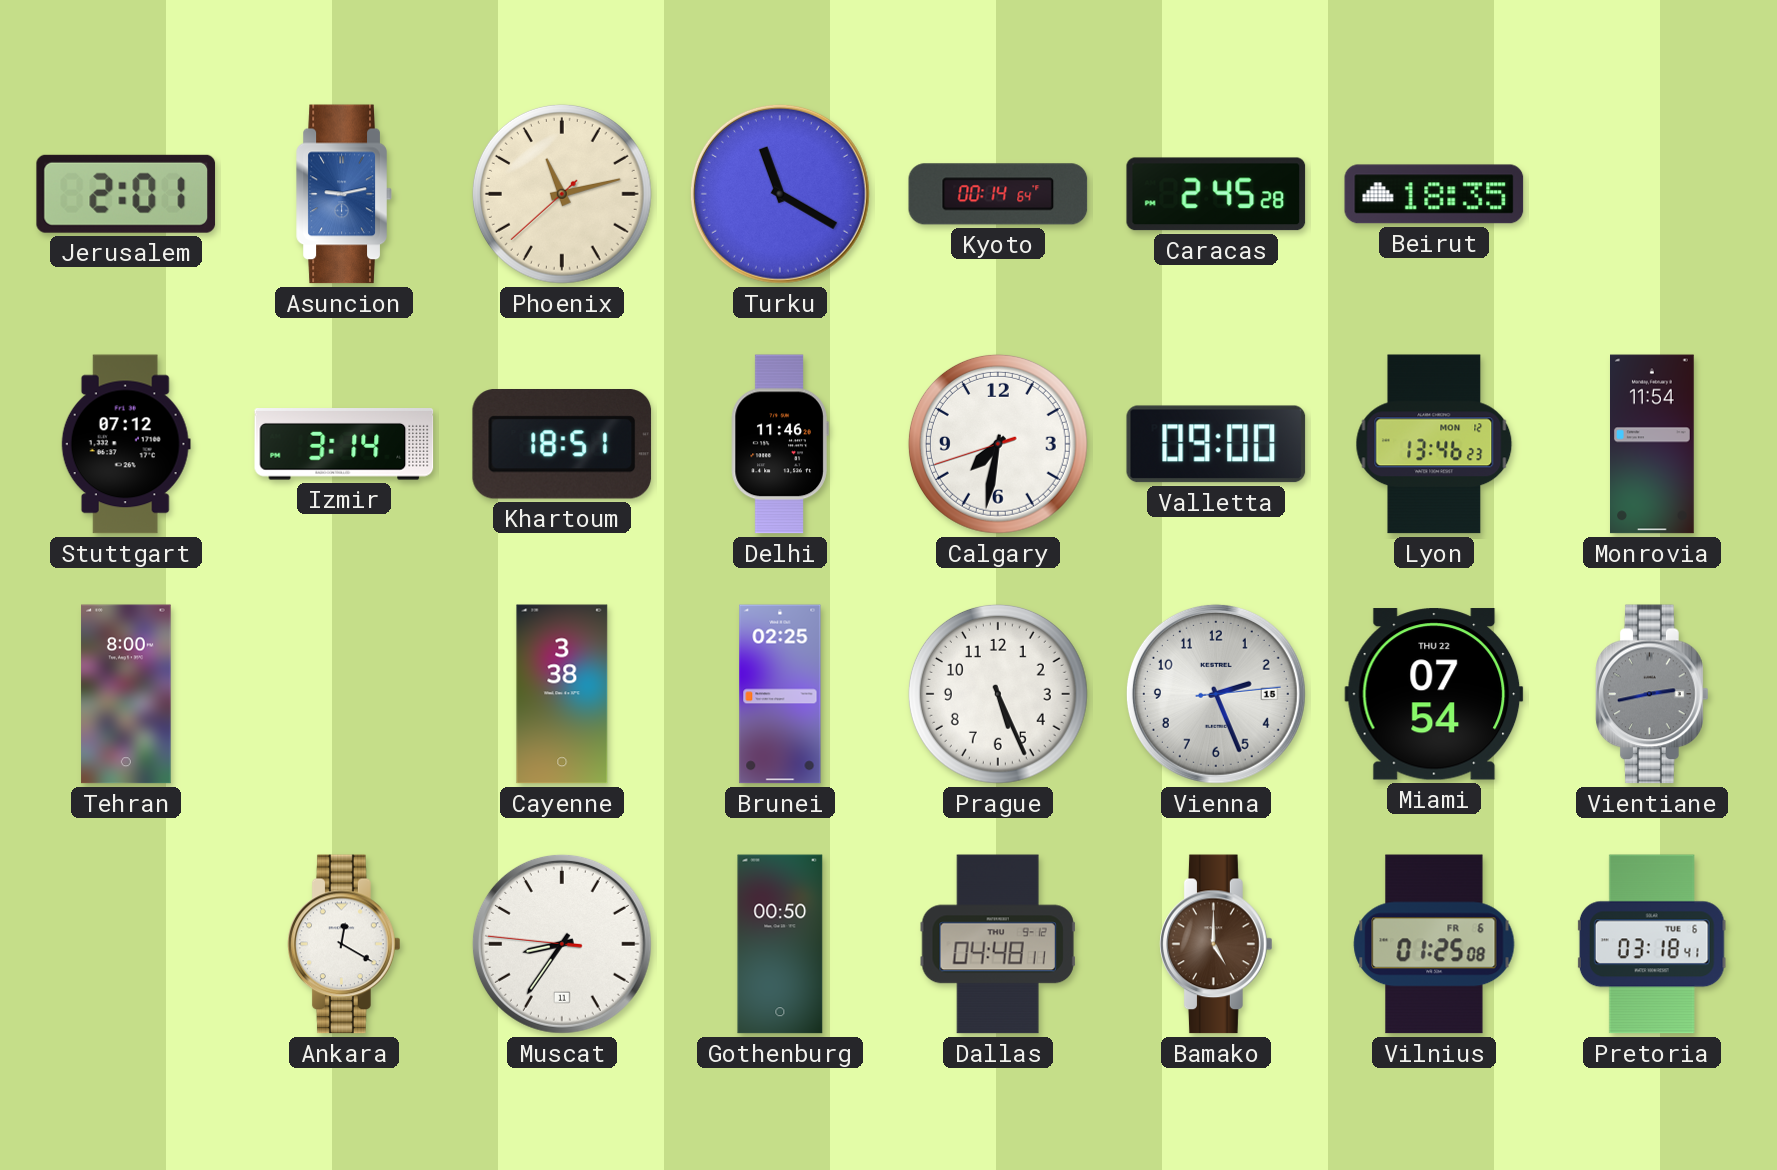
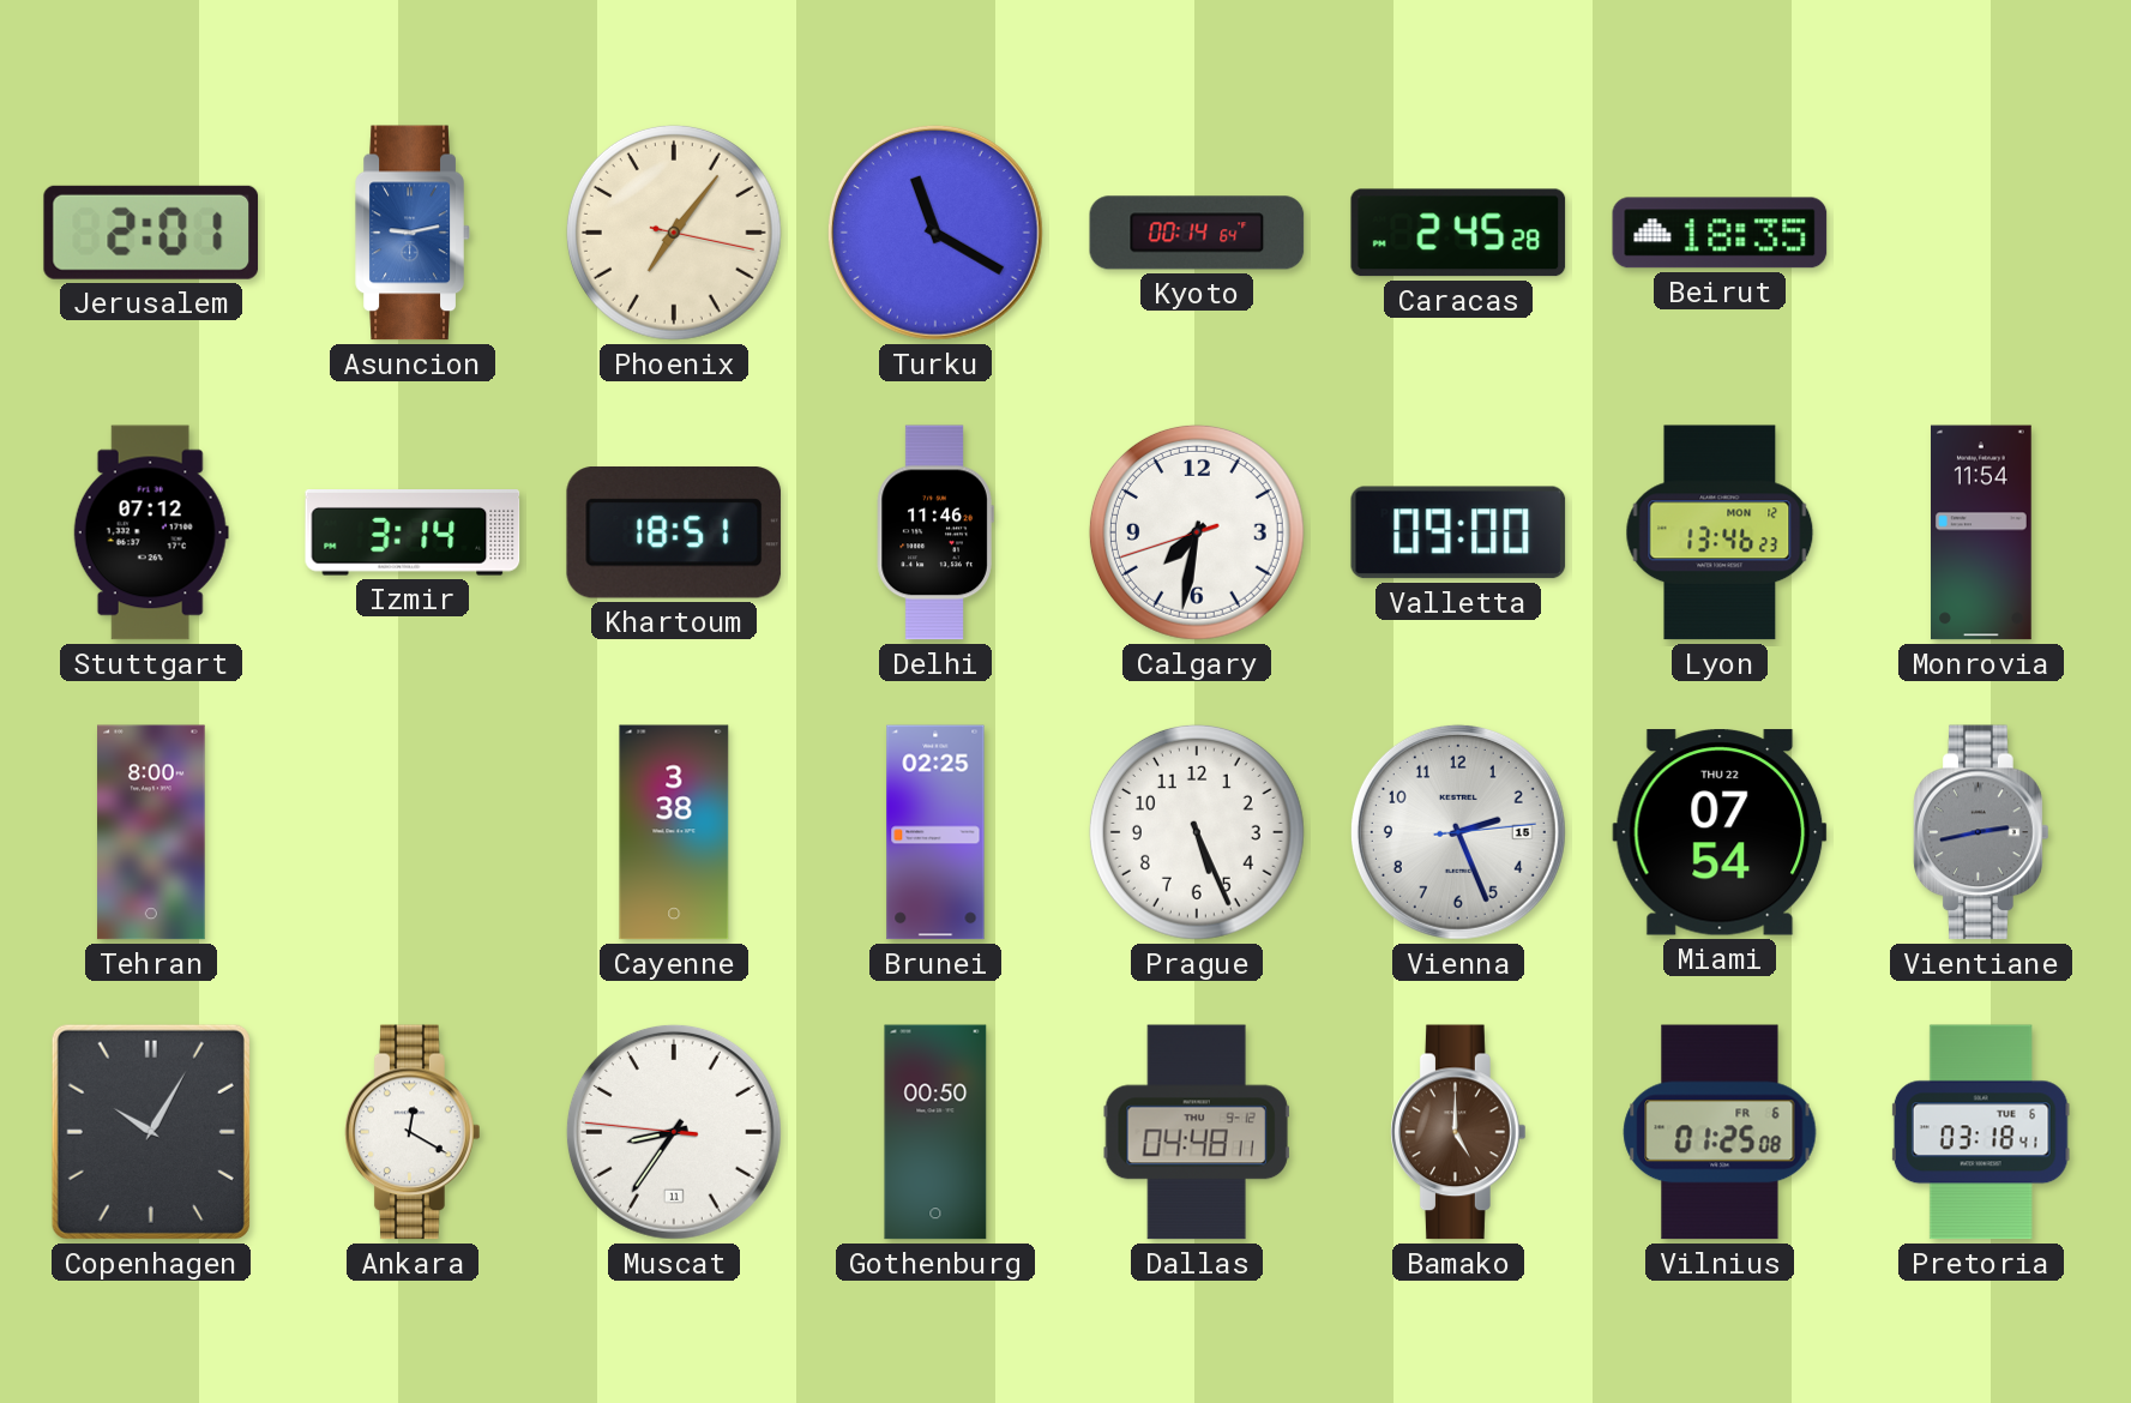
Phoenix: 11:12 -> 7:06
Copenhagen: none -> 10:05
